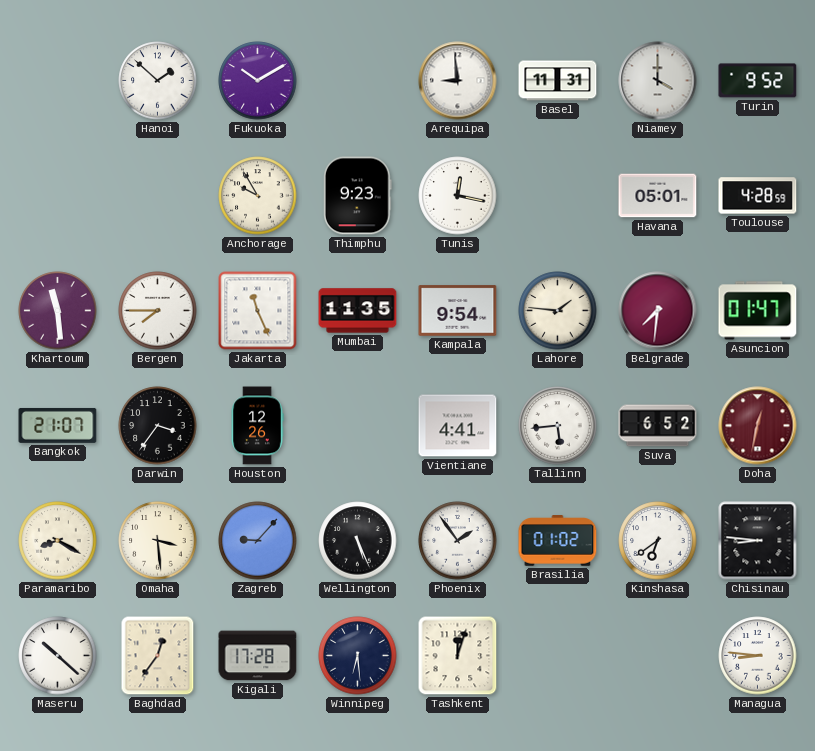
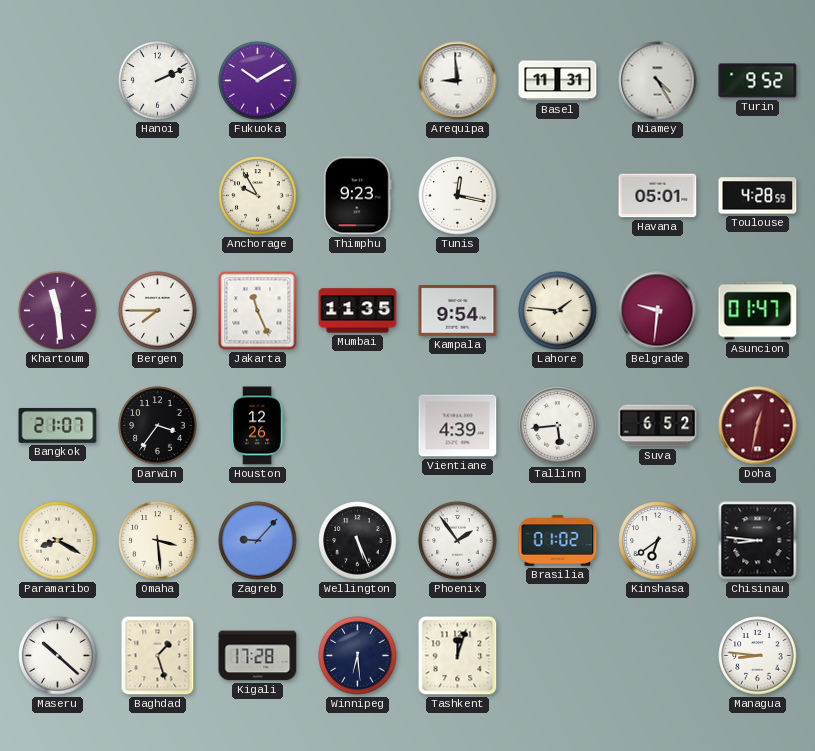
Hanoi: 1:52 -> 2:11
Niamey: 4:00 -> 4:25
Belgrade: 7:31 -> 9:31
Vientiane: 4:41 -> 4:39
Baghdad: 12:36 -> 1:27
